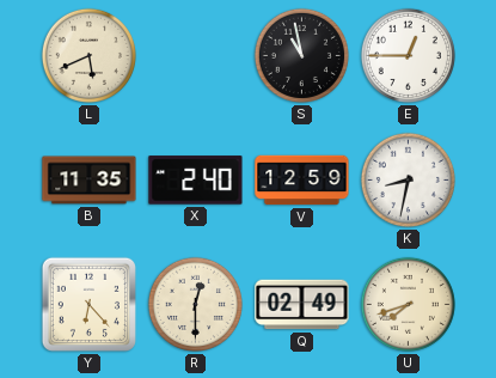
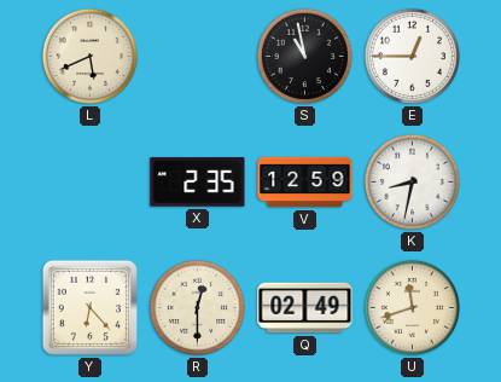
B: 11:35 -> none
X: 2:40 -> 2:35
U: 7:42 -> 11:42
